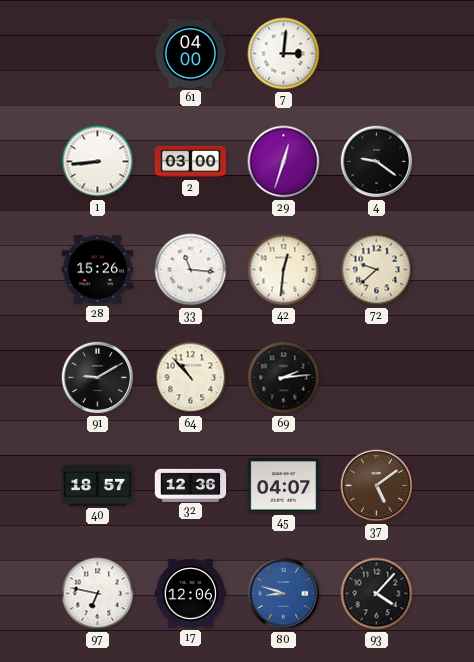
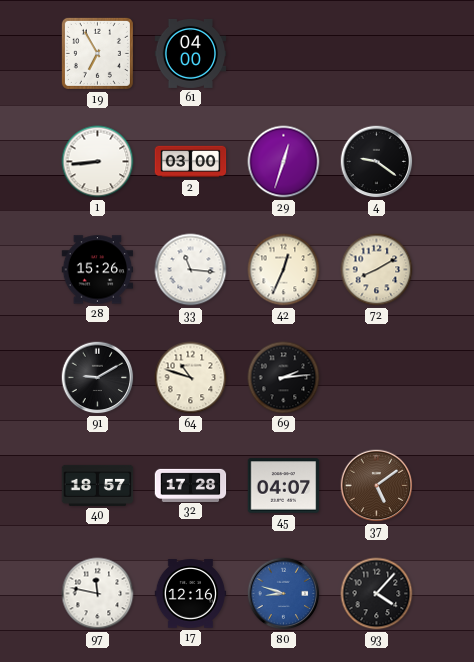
19: none -> 6:55
7: 3:01 -> none
42: 12:31 -> 12:34
72: 9:38 -> 8:10
64: 10:53 -> 10:48
32: 12:36 -> 17:28
97: 6:47 -> 11:47
17: 12:06 -> 12:16
